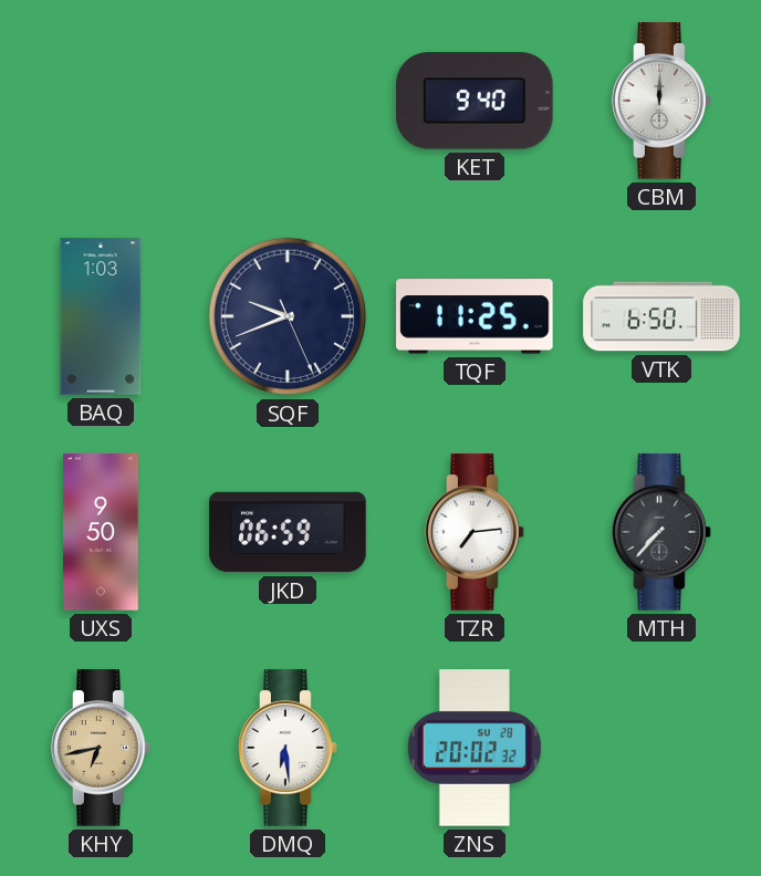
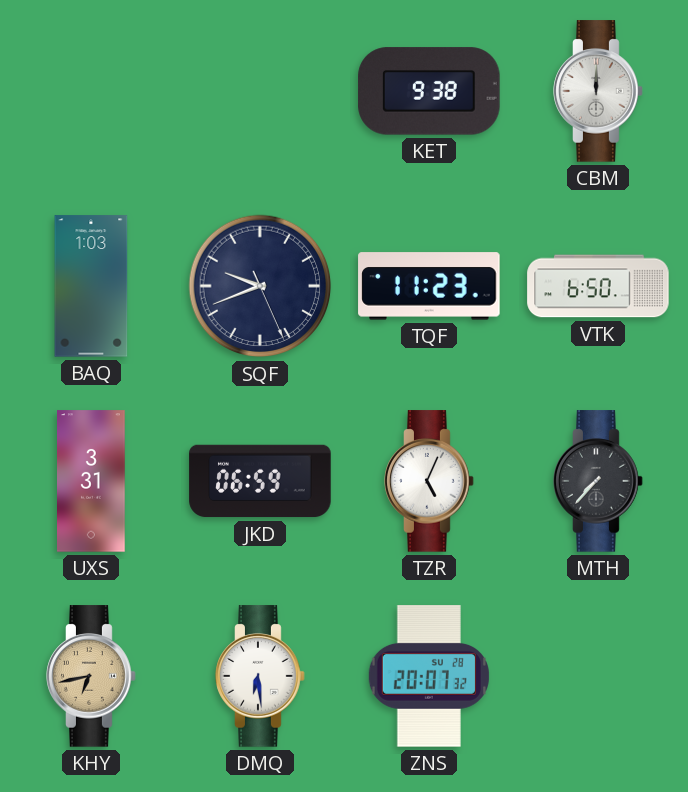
KET: 9:40 -> 9:38
TQF: 11:25 -> 11:23
UXS: 9:50 -> 3:31
TZR: 7:14 -> 5:04
ZNS: 20:02 -> 20:07
